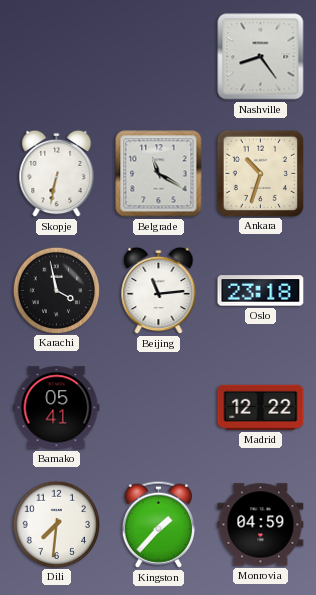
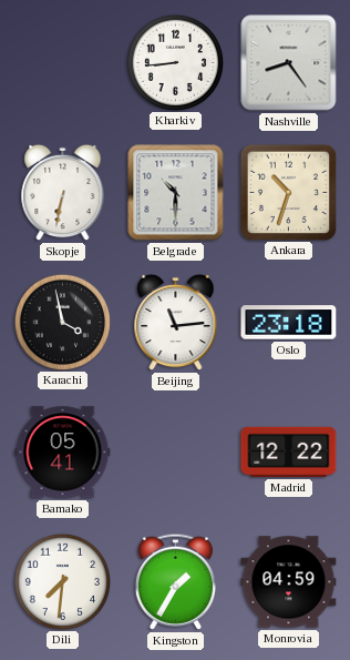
Kharkiv: none -> 8:44
Belgrade: 11:20 -> 10:30
Kingston: 1:37 -> 1:35
